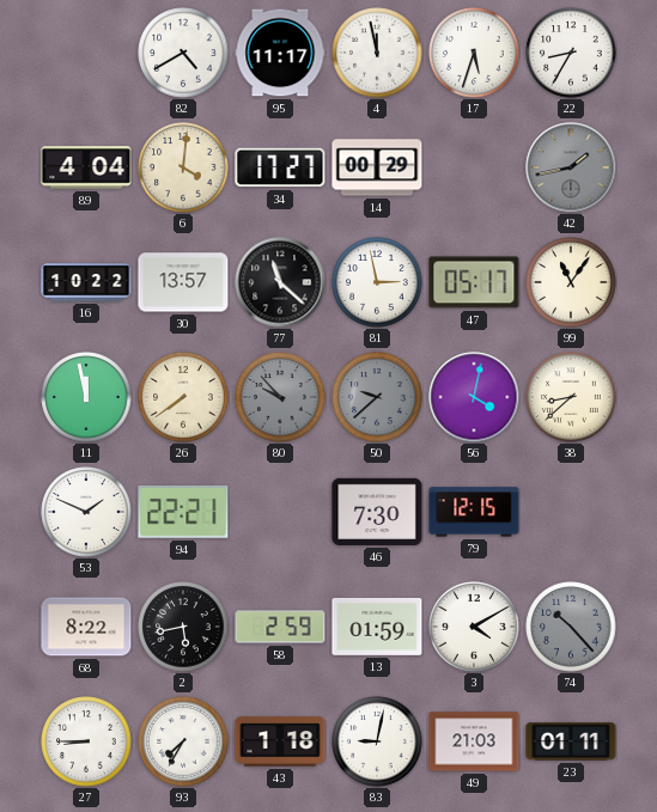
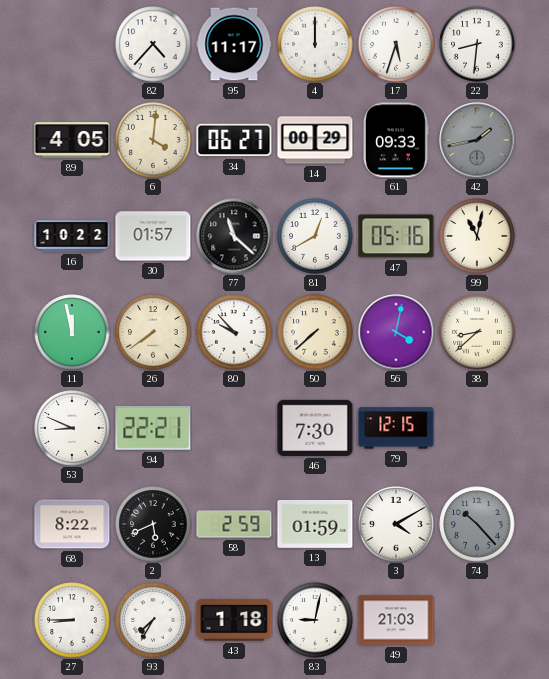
82: 4:40 -> 4:37
4: 11:58 -> 12:00
22: 8:35 -> 8:31
89: 4:04 -> 4:05
34: 17:27 -> 06:27
61: none -> 09:33
30: 13:57 -> 01:57
81: 2:58 -> 12:40
47: 05:17 -> 05:16
99: 11:06 -> 11:02
80 dial: grey -> white
50: 9:38 -> 7:38
50 dial: grey -> cream
53: 1:49 -> 8:49
2: 5:43 -> 5:41
23: 01:11 -> none
